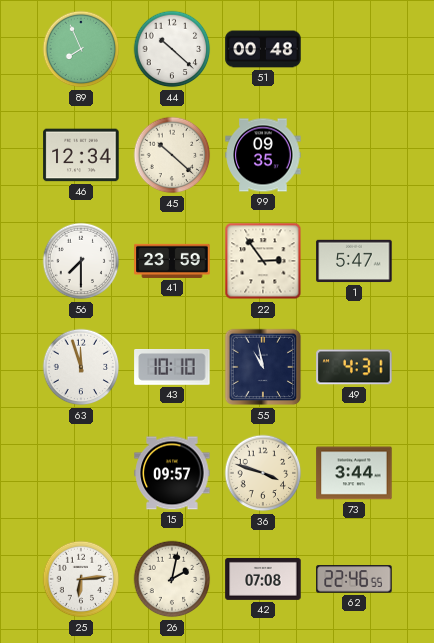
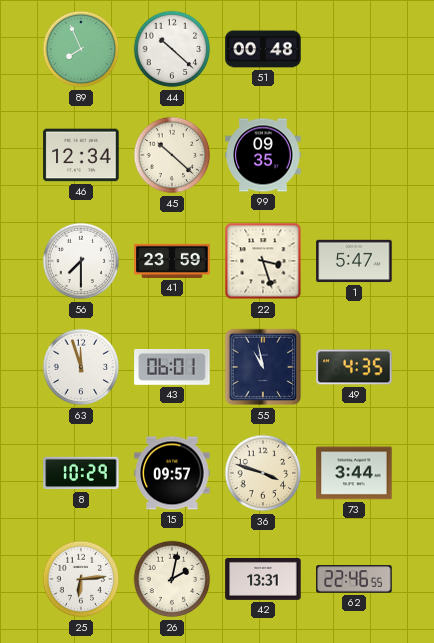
22: 2:54 -> 3:27
43: 10:10 -> 06:01
49: 4:31 -> 4:35
8: none -> 10:29
42: 07:08 -> 13:31
